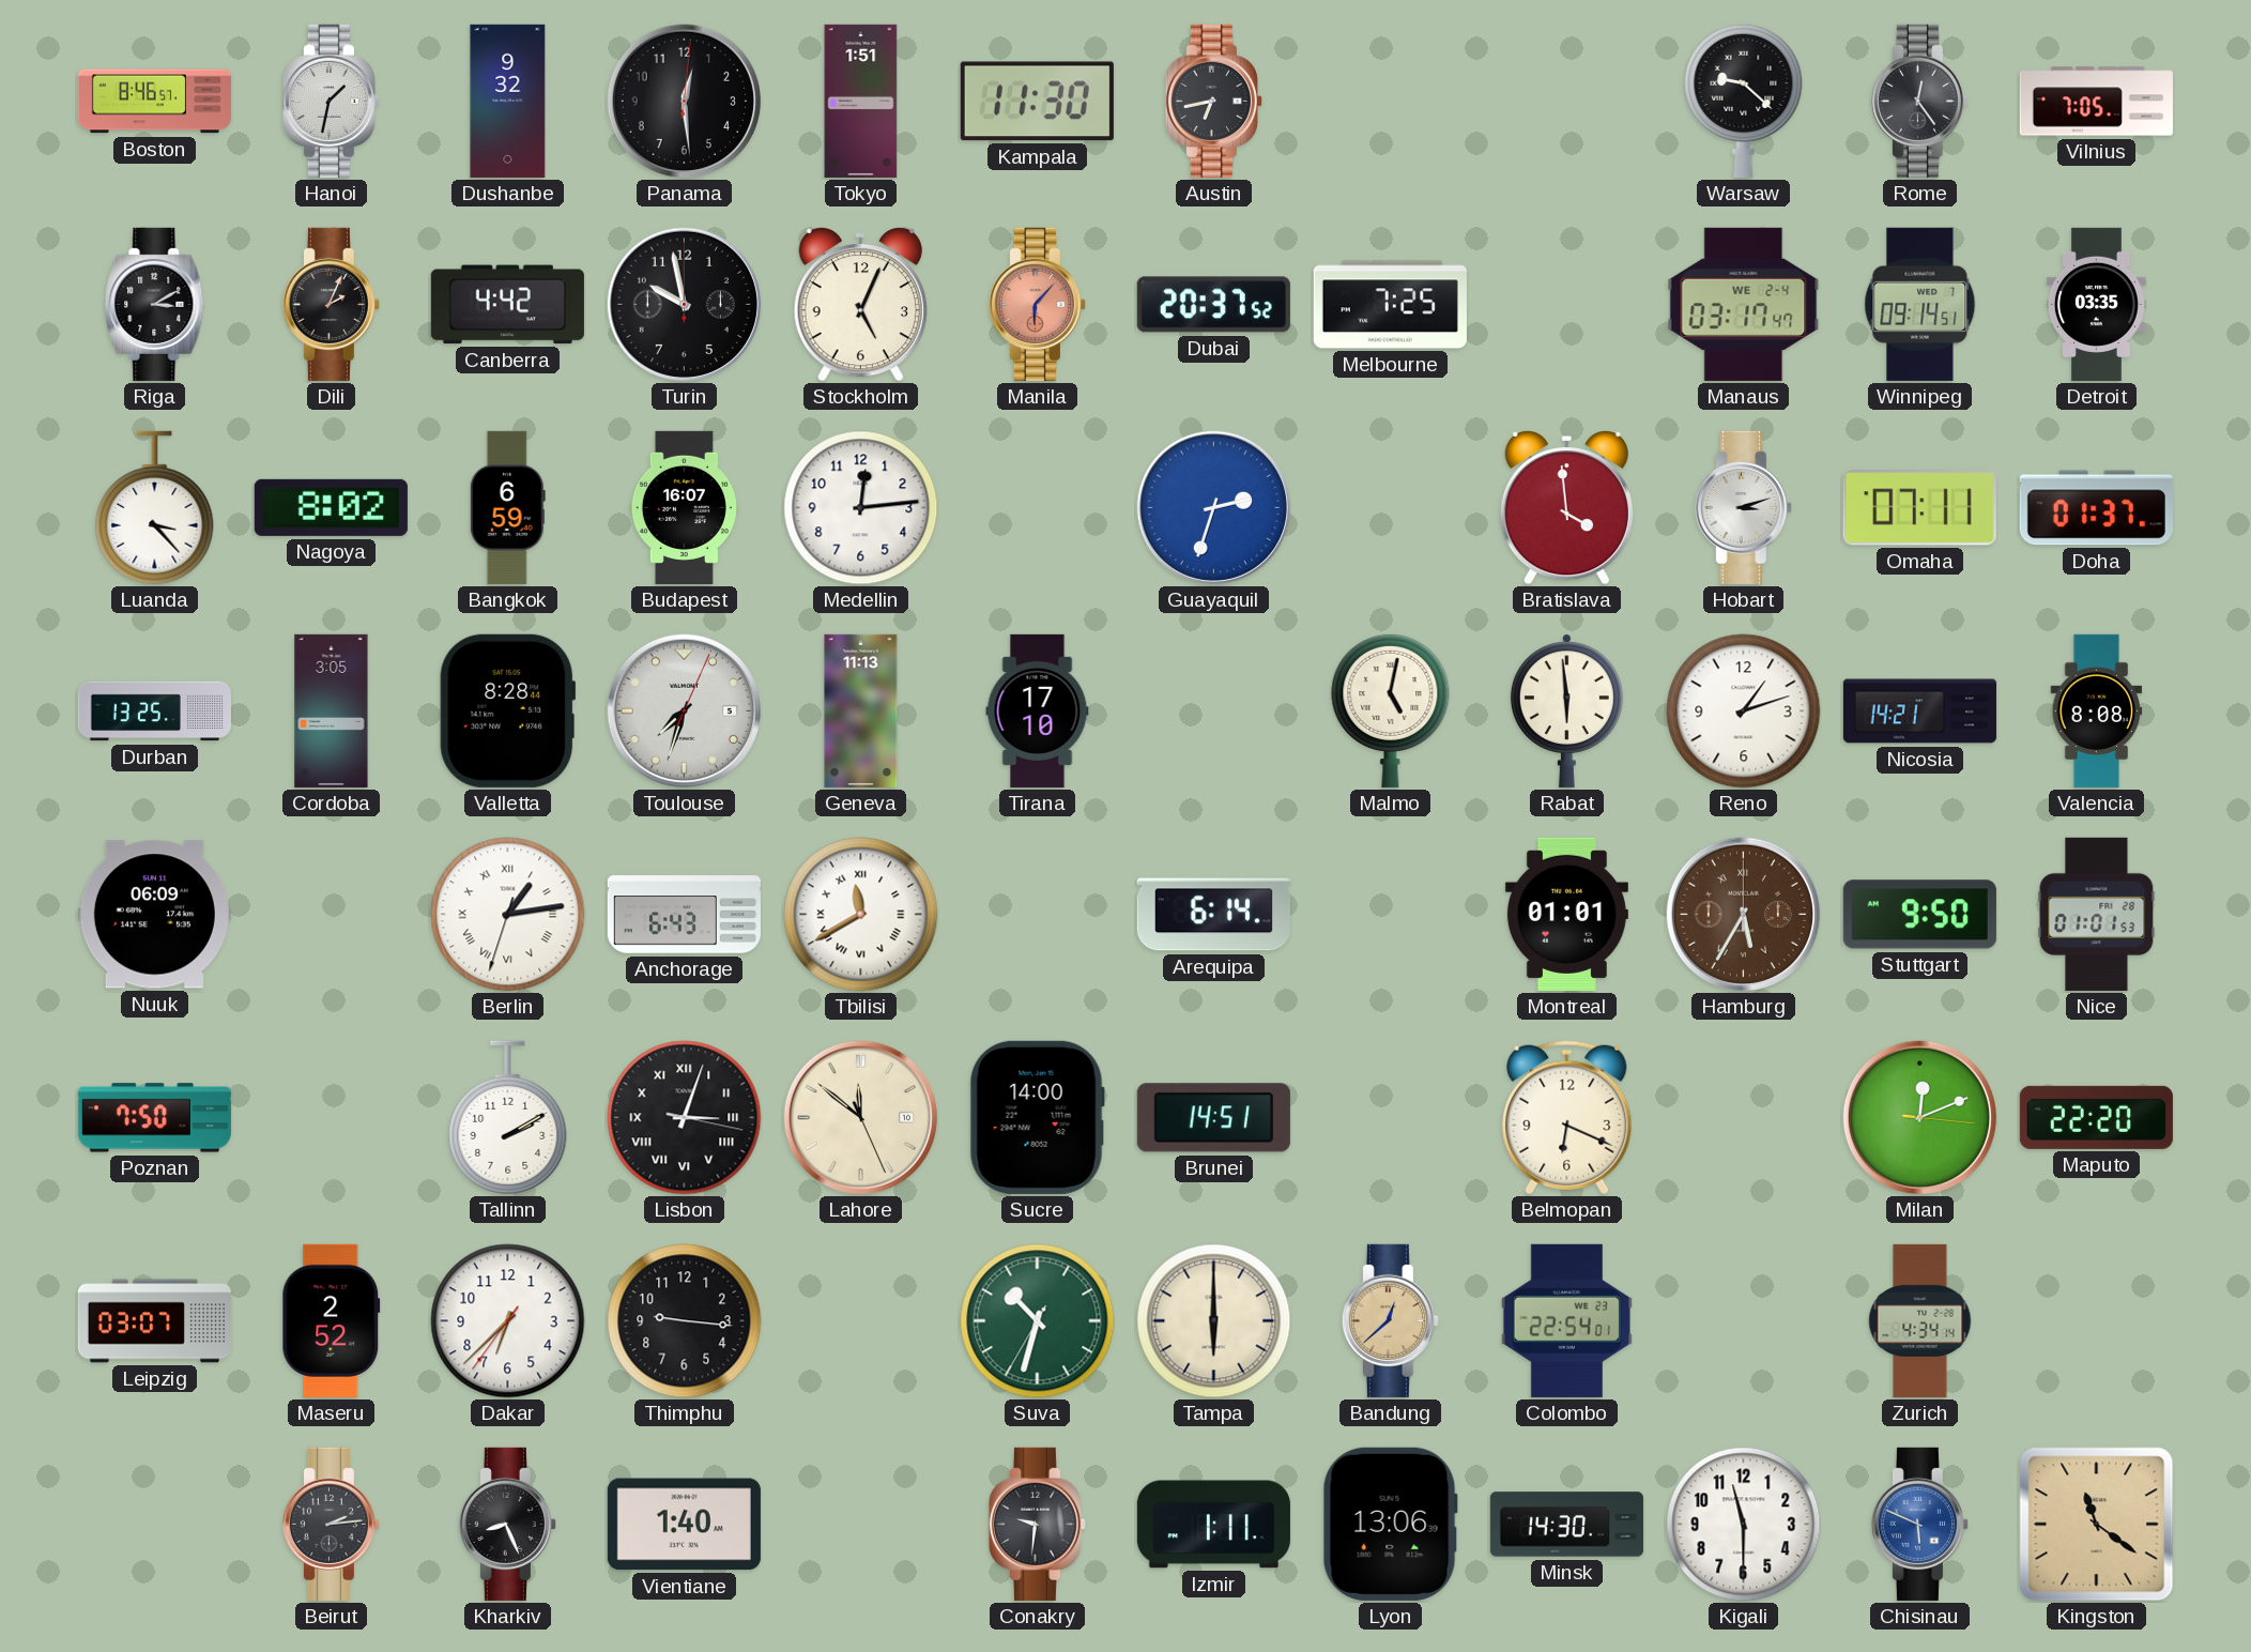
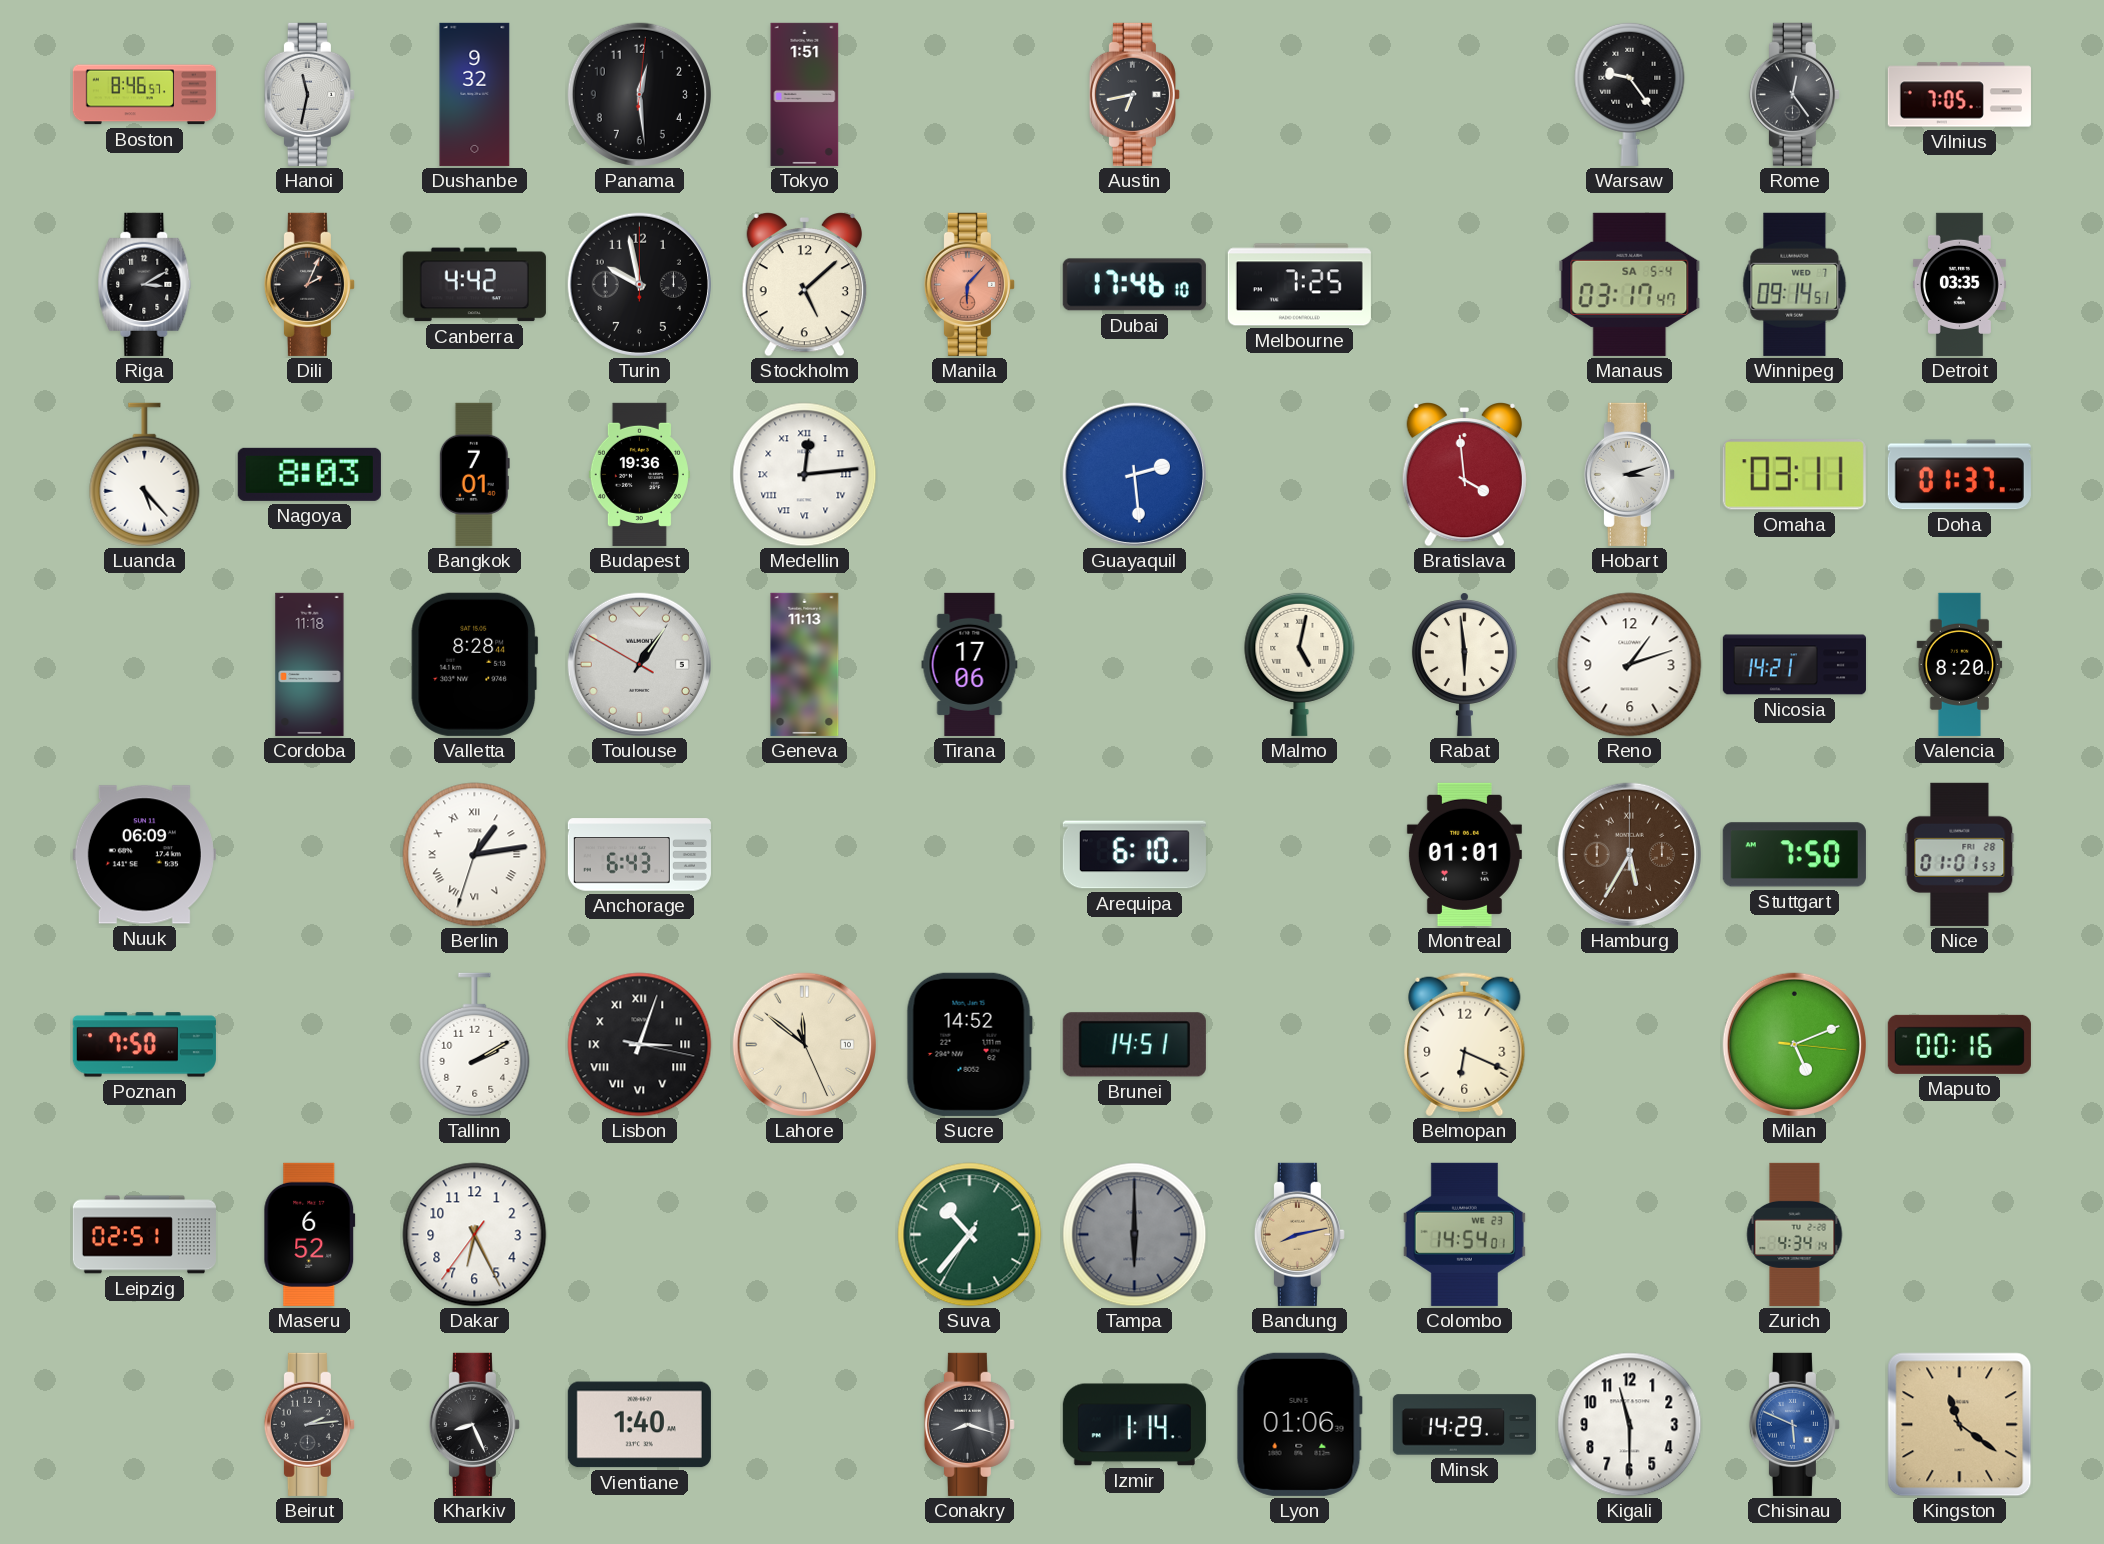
Hanoi: 1:32 -> 11:32
Kampala: 11:30 -> none
Warsaw: 9:22 -> 9:24
Stockholm: 5:04 -> 5:08
Dubai: 20:37 -> 17:46
Manaus date: WE 2-4 -> SA 5-4
Luanda: 3:23 -> 5:23
Nagoya: 8:02 -> 8:03
Bangkok: 6:59 -> 7:01
Budapest: 16:07 -> 19:36
Medellin numerals: Arabic -> Roman
Guayaquil: 2:33 -> 2:29
Omaha: 07:11 -> 03:11
Durban: 13:25 -> none
Cordoba: 3:05 -> 11:18
Toulouse: 7:33 -> 1:05
Tirana: 17:10 -> 17:06
Valencia: 8:08 -> 8:20
Tbilisi: 11:40 -> none
Arequipa: 6:14 -> 6:10
Stuttgart: 9:50 -> 7:50
Sucre: 14:00 -> 14:52
Milan: 12:11 -> 5:11
Maputo: 22:20 -> 00:16
Leipzig: 03:07 -> 02:51
Maseru: 2:52 -> 6:52
Dakar: 6:37 -> 6:25
Thimphu: 9:16 -> none
Suva: 10:32 -> 10:36
Tampa dial: cream -> grey
Bandung: 12:38 -> 8:13
Colombo: 22:54 -> 14:54
Conakry: 9:31 -> 8:18
Izmir: 1:11 -> 1:14
Lyon: 13:06 -> 01:06
Minsk: 14:30 -> 14:29
